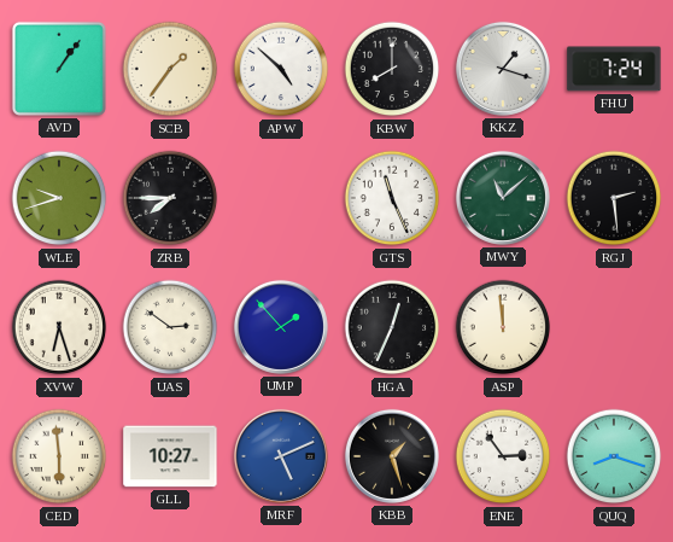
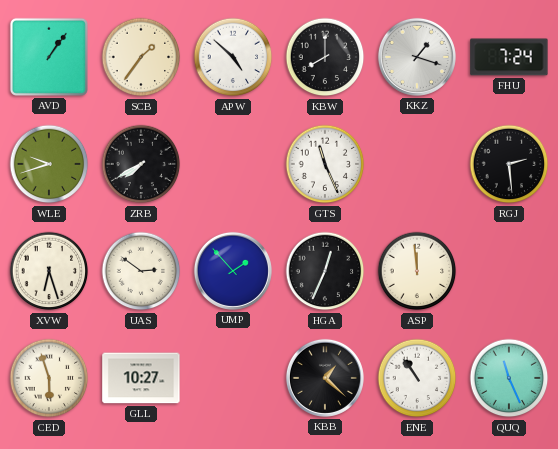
ZRB: 7:45 -> 7:40
MWY: 11:08 -> none
CED: 5:59 -> 5:57
MRF: 5:11 -> none
KBB: 1:27 -> 1:22
ENE: 2:54 -> 10:54
QUQ: 8:18 -> 11:26
